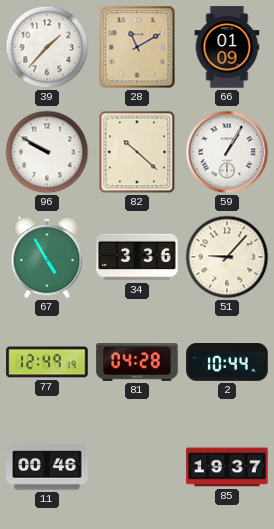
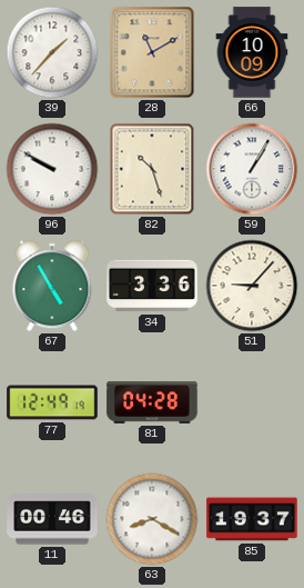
66: 01:09 -> 10:09
82: 10:22 -> 10:27
2: 10:44 -> none
63: none -> 8:20
